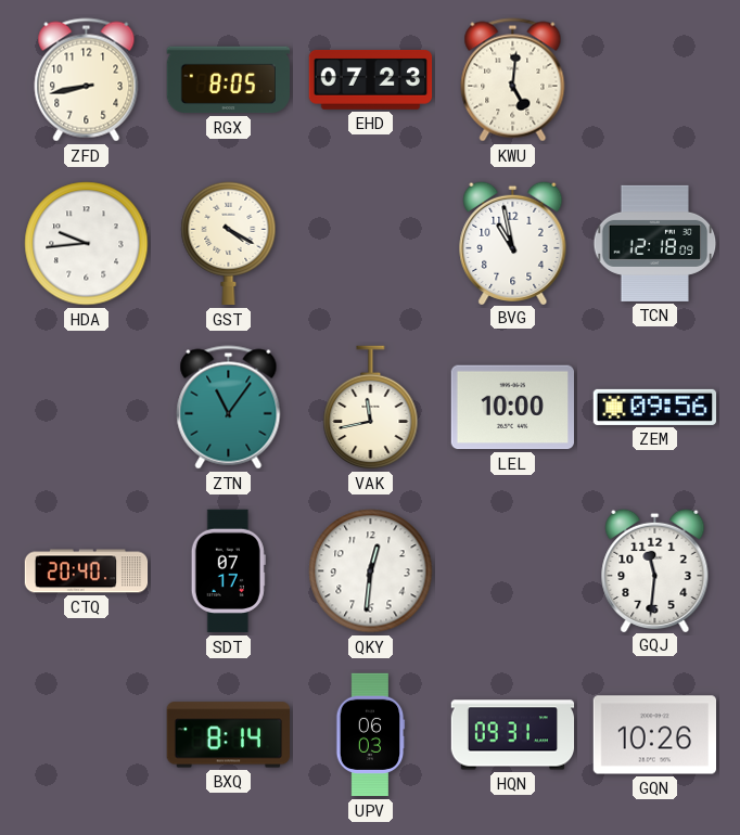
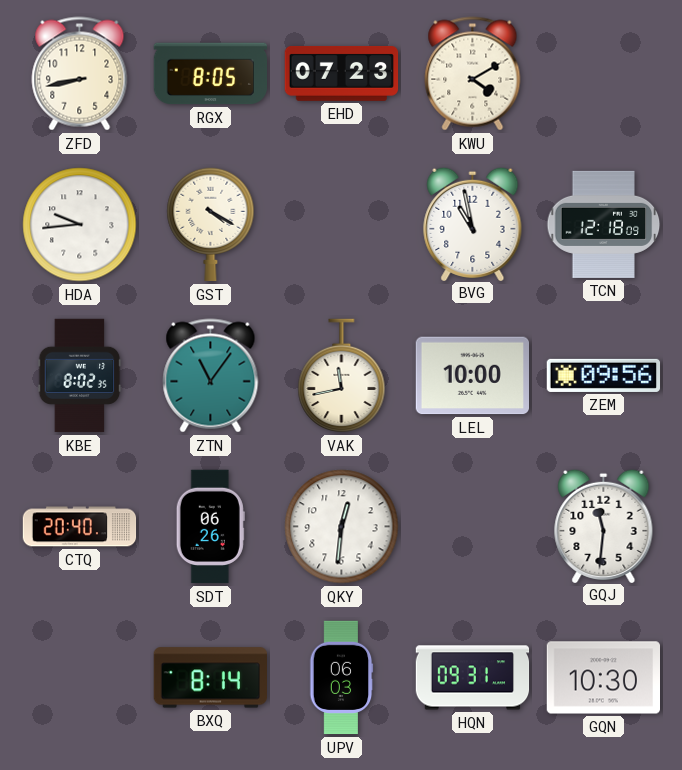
KWU: 5:01 -> 4:10
KBE: none -> 8:02
SDT: 07:17 -> 06:26
GQN: 10:26 -> 10:30
